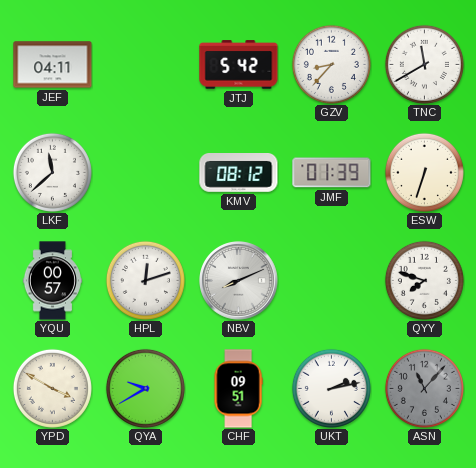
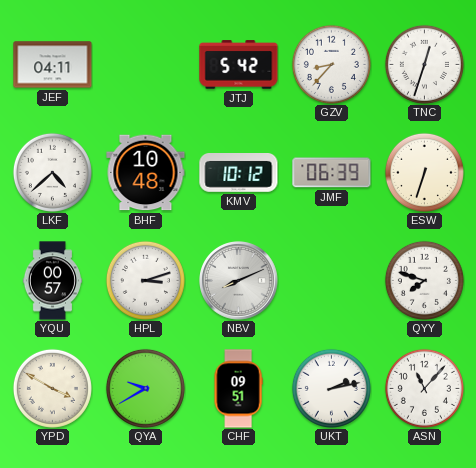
TNC: 11:40 -> 12:33
LKF: 11:38 -> 4:38
BHF: none -> 10:48
KMV: 08:12 -> 10:12
JMF: 01:39 -> 06:39
HPL: 12:12 -> 3:12
ASN dial: grey -> white
